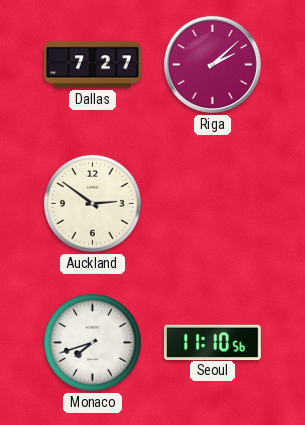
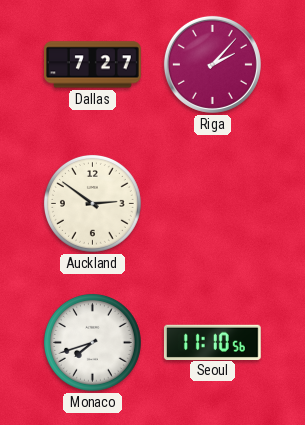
Riga: 2:08 -> 2:07
